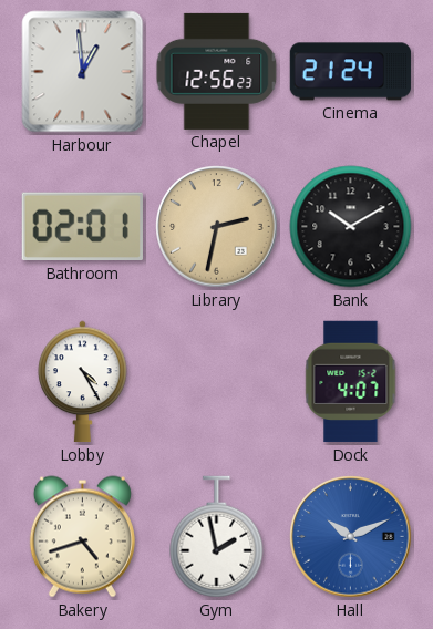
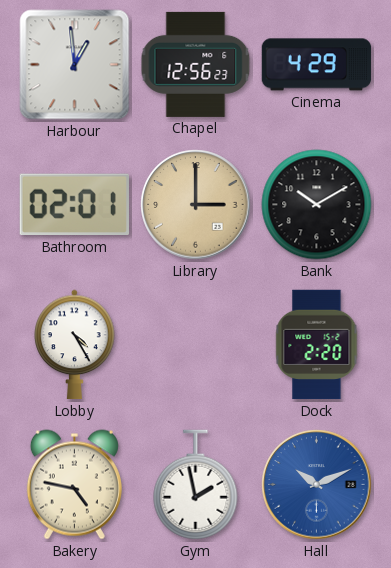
Cinema: 21:24 -> 4:29
Library: 2:32 -> 3:00
Dock: 4:07 -> 2:20
Bakery: 4:42 -> 4:47
